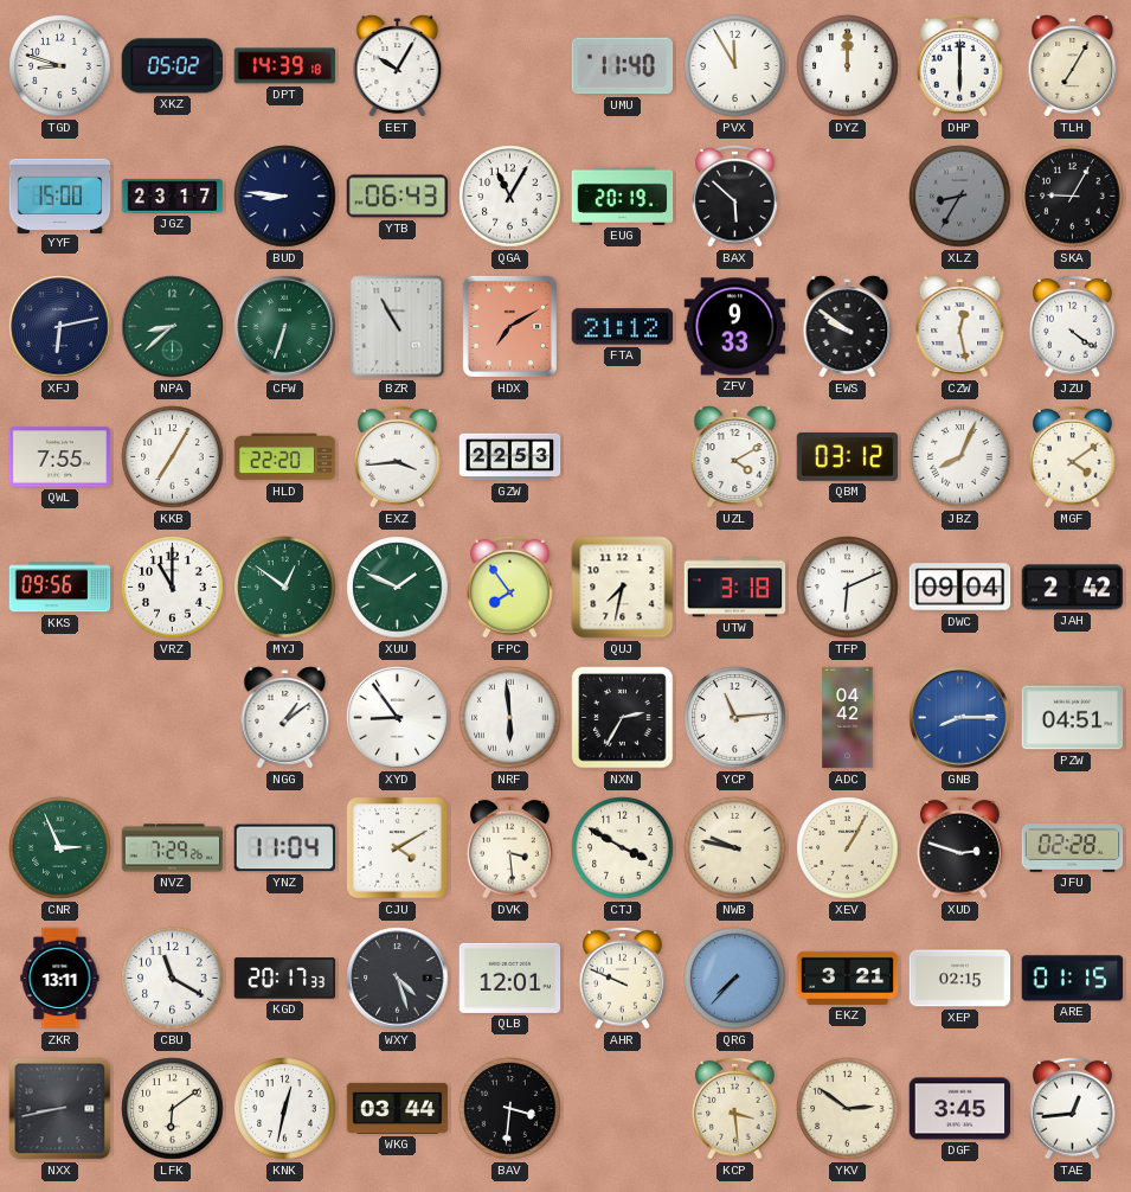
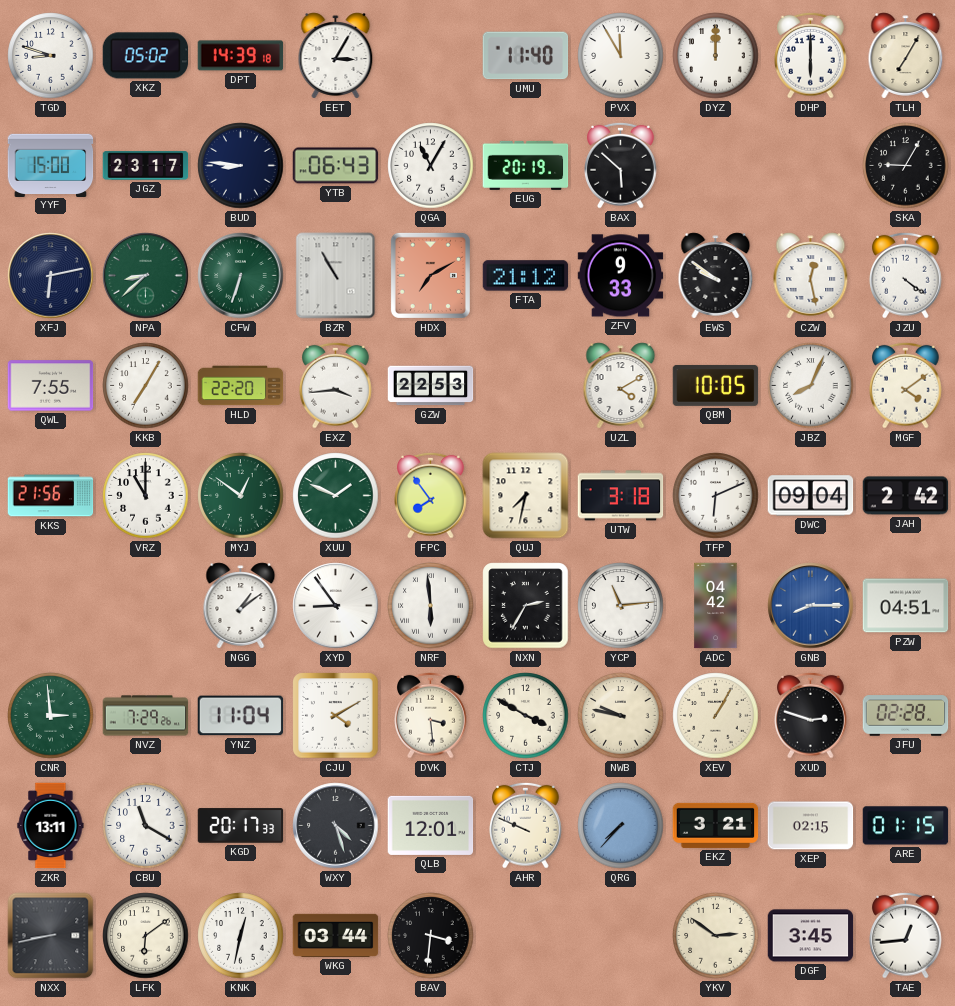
EET: 10:05 -> 3:05
XLZ: 8:35 -> none
QBM: 03:12 -> 10:05
KKS: 09:56 -> 21:56
CNR: 2:56 -> 2:59
KCP: 3:29 -> none
